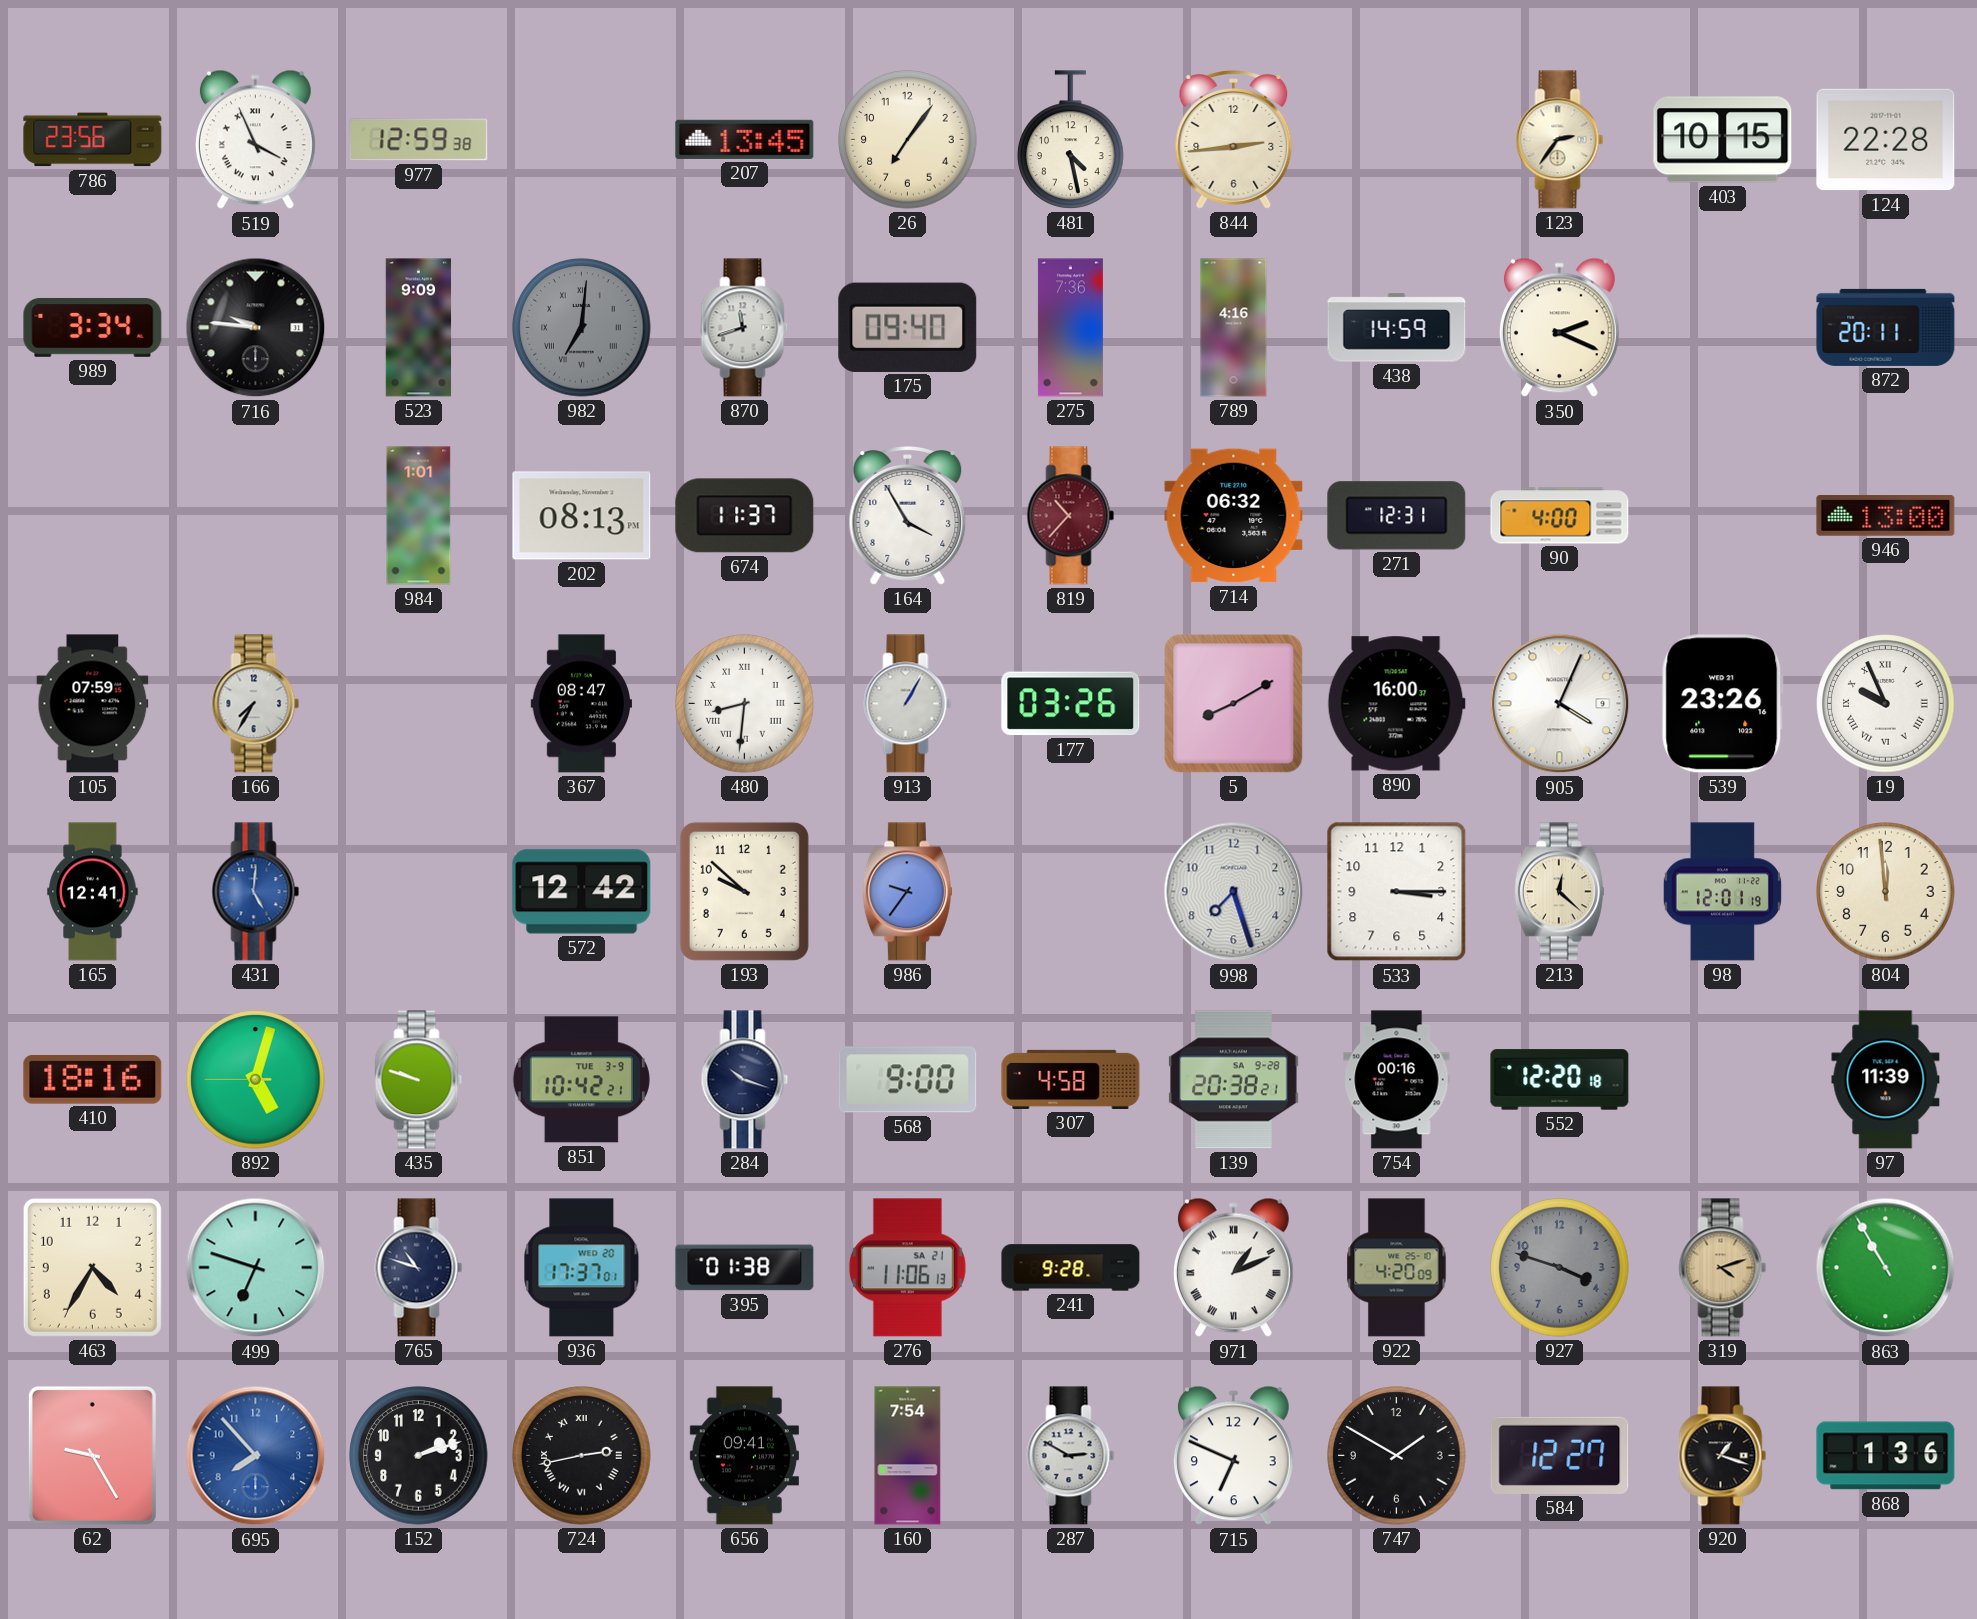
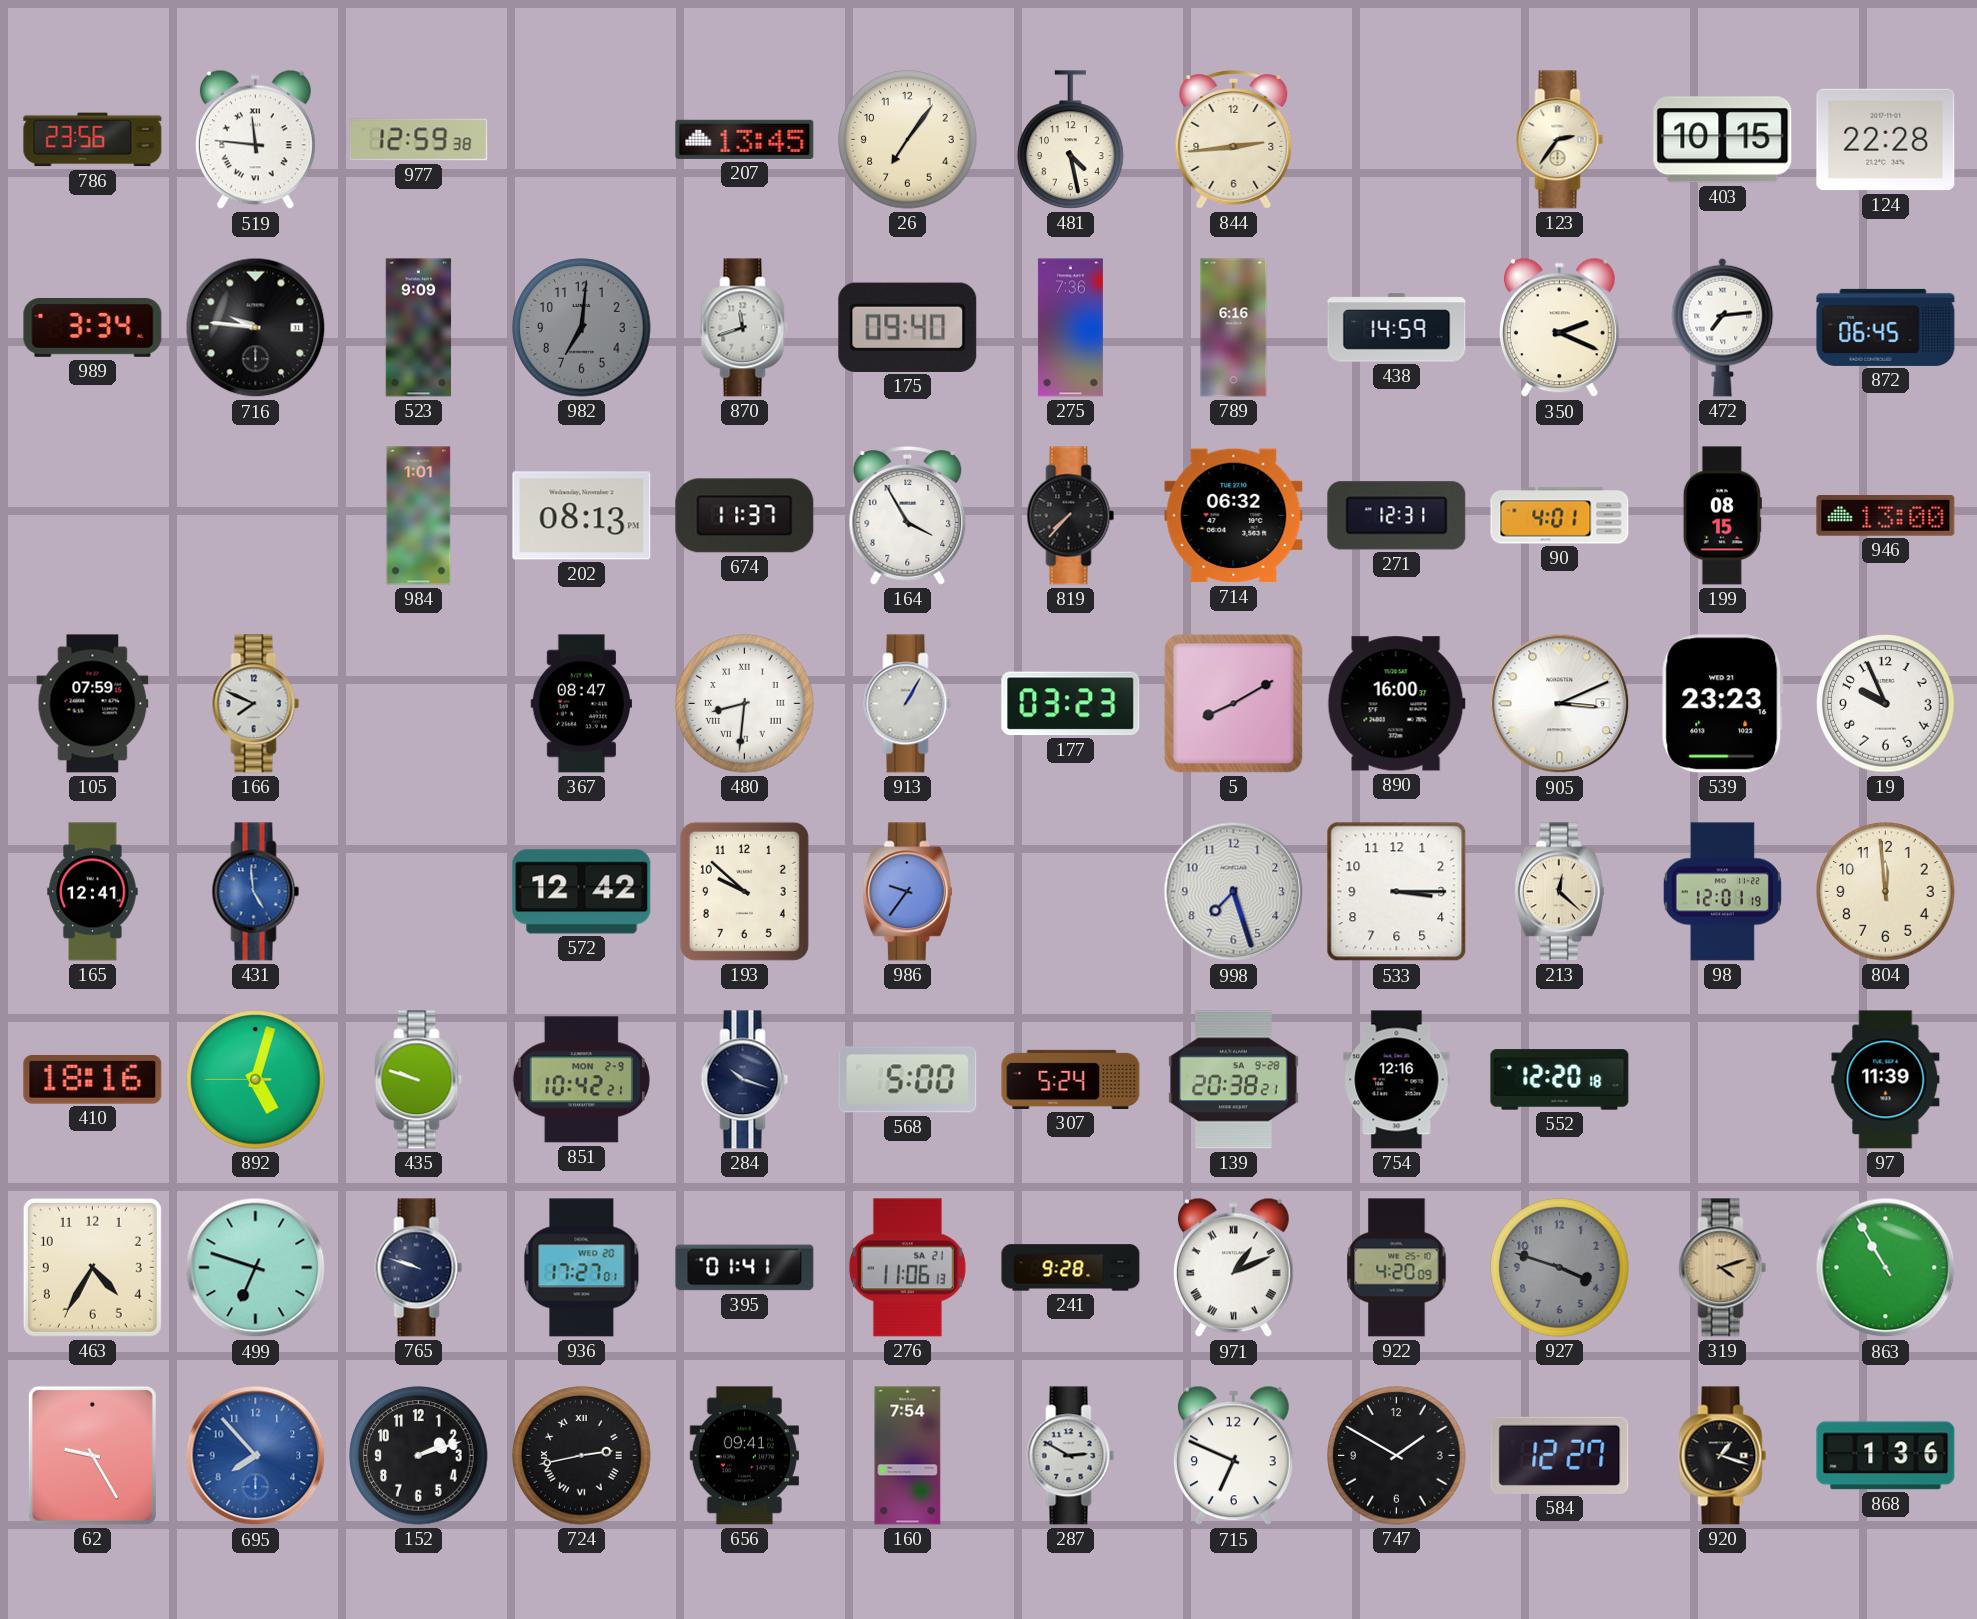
519: 3:56 -> 11:46
982 numerals: Roman -> Arabic
789: 4:16 -> 6:16
472: none -> 7:14
872: 20:11 -> 06:45
819: 10:37 -> 7:37
819 dial: burgundy -> black
90: 4:00 -> 4:01
199: none -> 08:15
166: 7:35 -> 7:49
177: 03:26 -> 03:23
905: 4:04 -> 3:11
539: 23:26 -> 23:23
19 numerals: Roman -> Arabic
431: 5:01 -> 4:59
851 date: TUE 3-9 -> MON 2-9
568: 9:00 -> 5:00
307: 4:58 -> 5:24
754: 00:16 -> 12:16
765: 10:48 -> 9:48
936: 17:37 -> 17:27
395: 01:38 -> 01:41
